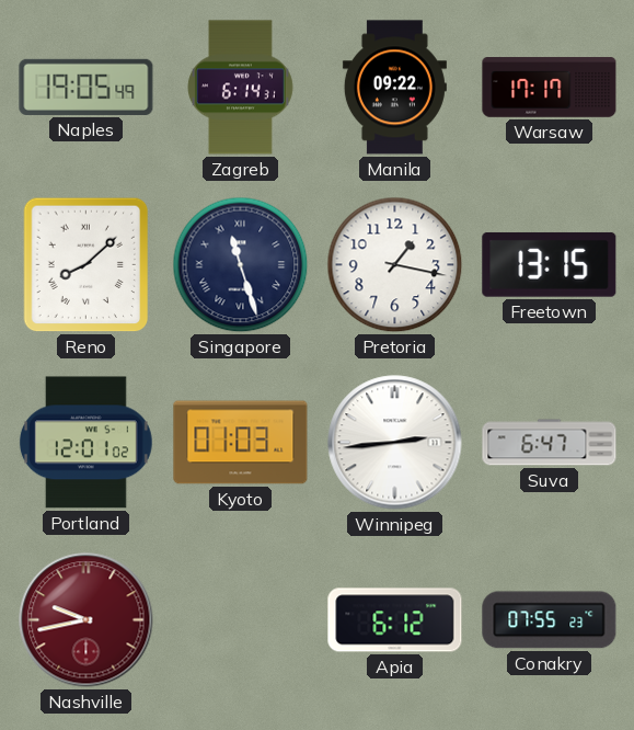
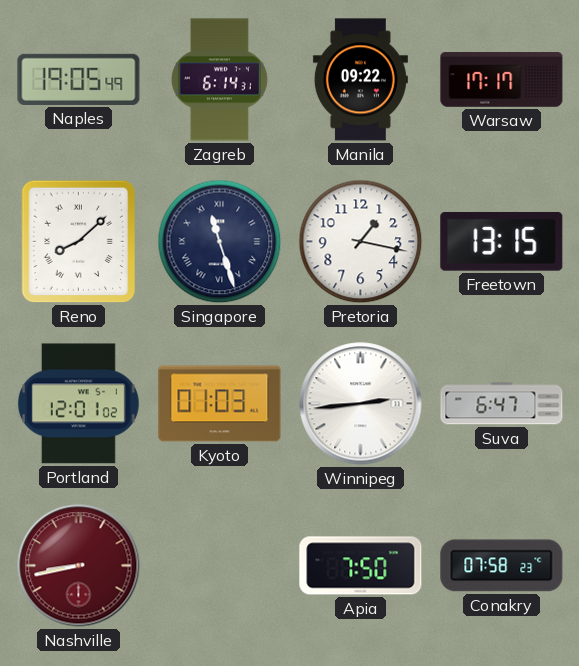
Nashville: 9:43 -> 8:43
Apia: 6:12 -> 7:50
Conakry: 07:55 -> 07:58
